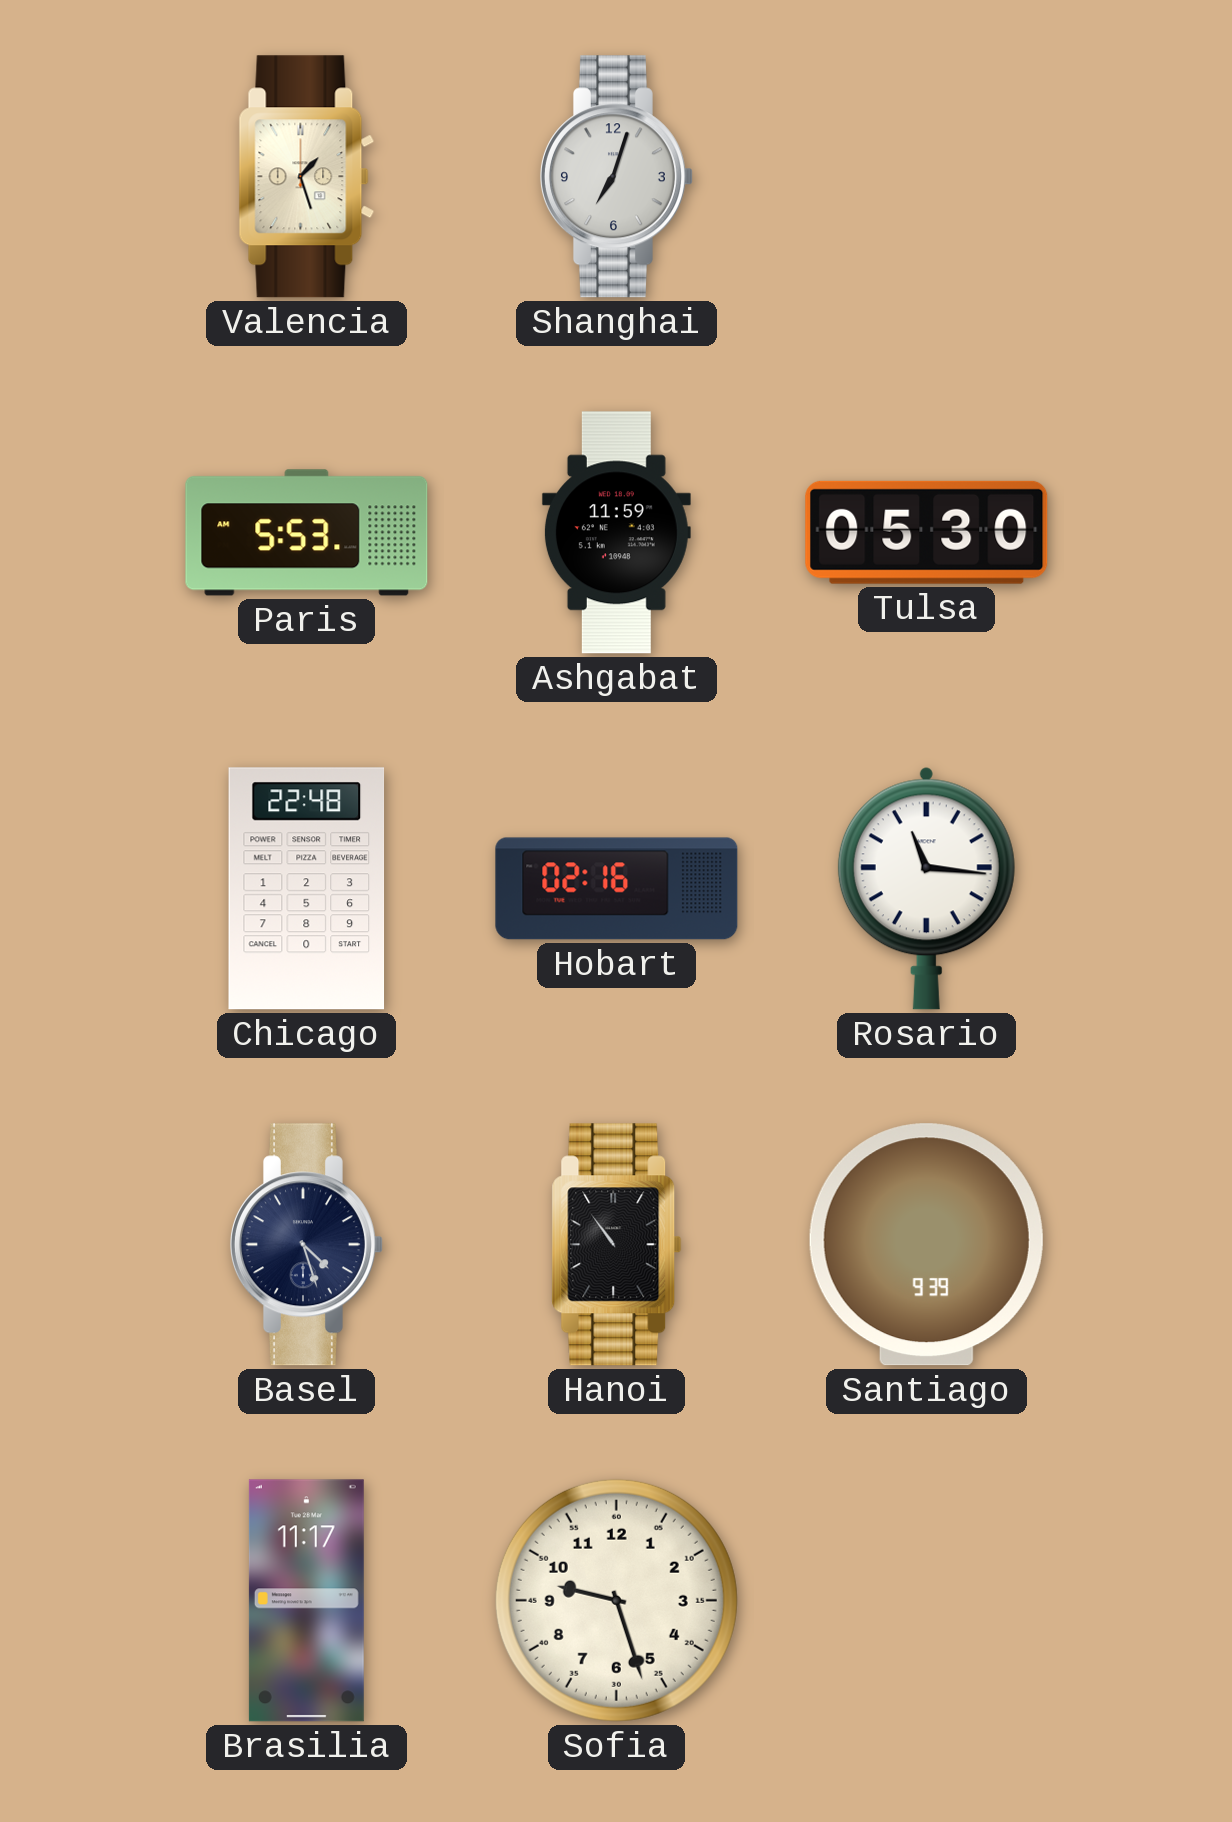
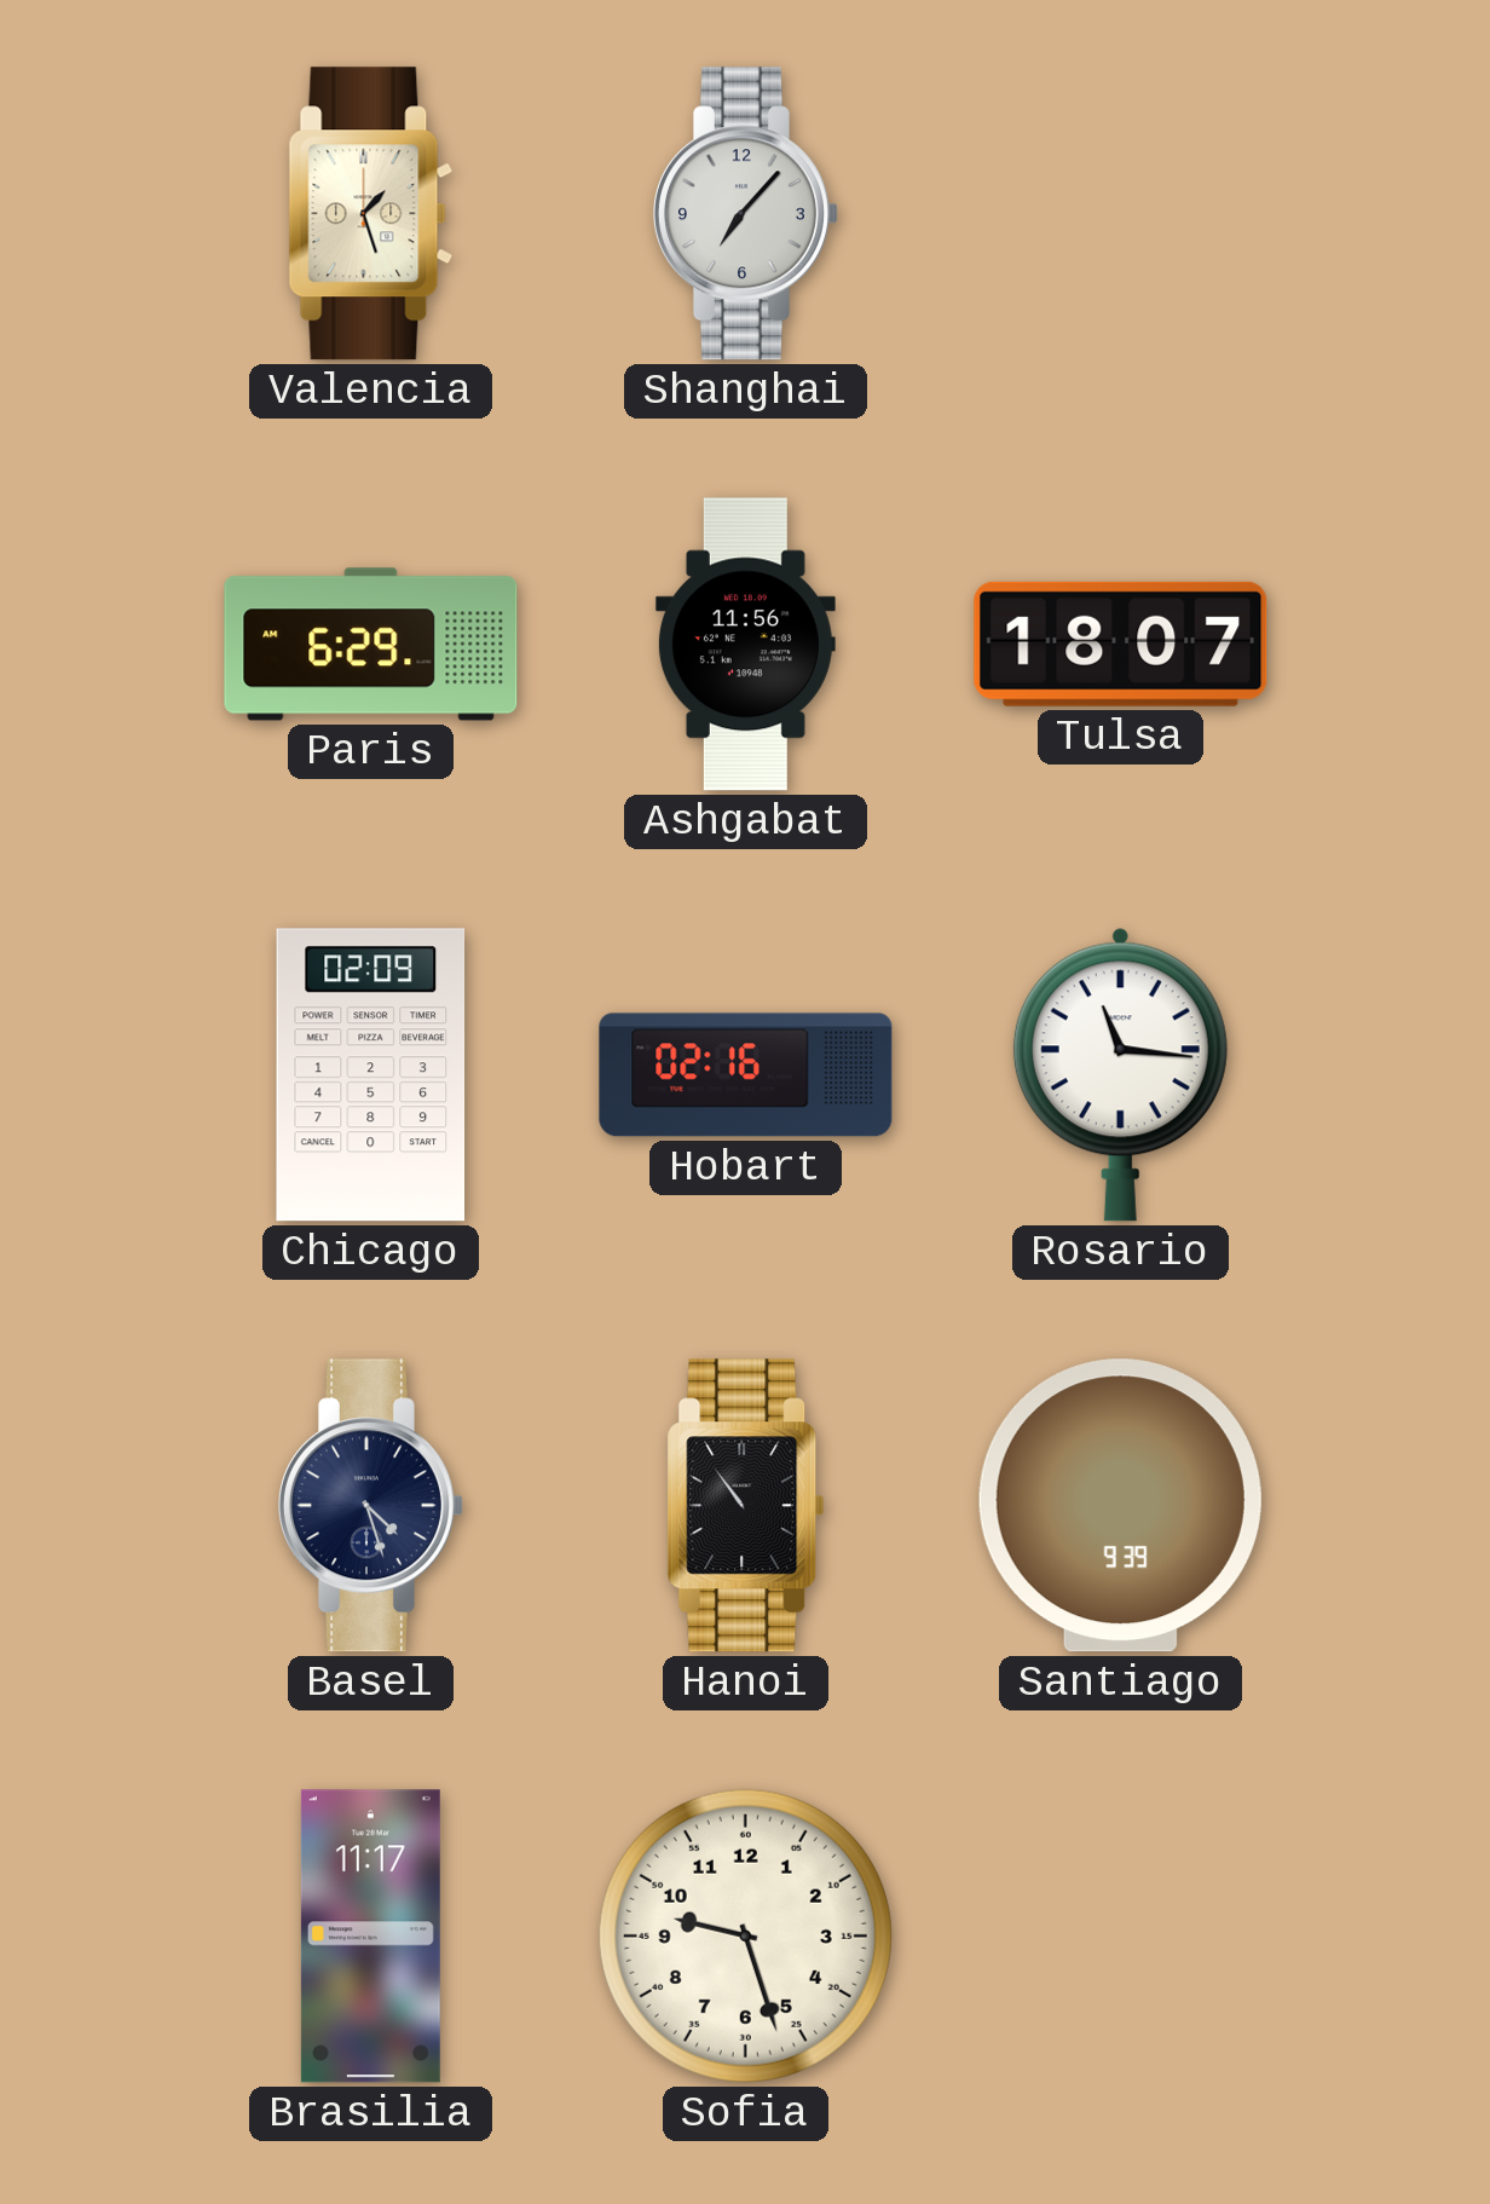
Shanghai: 7:03 -> 7:07
Paris: 5:53 -> 6:29
Ashgabat: 11:59 -> 11:56
Tulsa: 05:30 -> 18:07
Chicago: 22:48 -> 02:09
